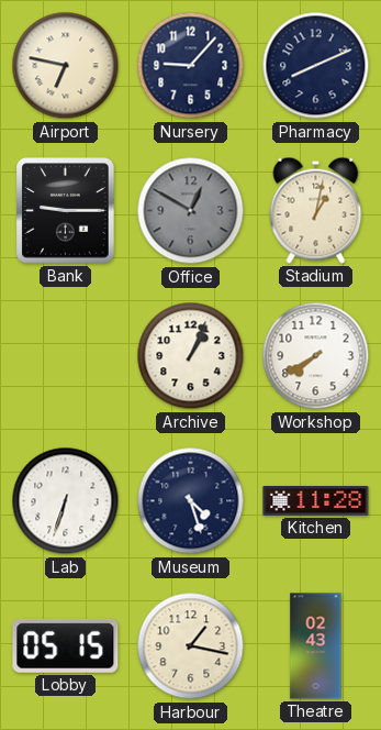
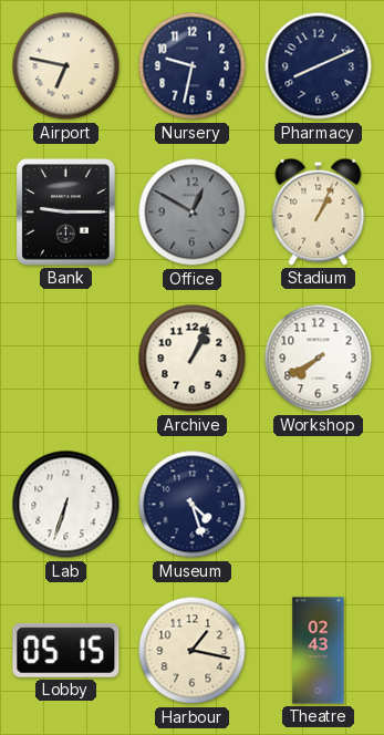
Nursery: 9:07 -> 9:32
Stadium: 1:02 -> 1:04
Kitchen: 11:28 -> none
